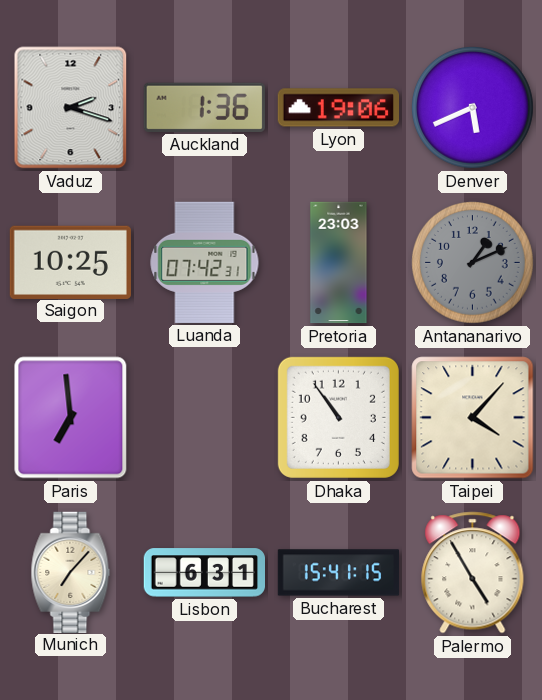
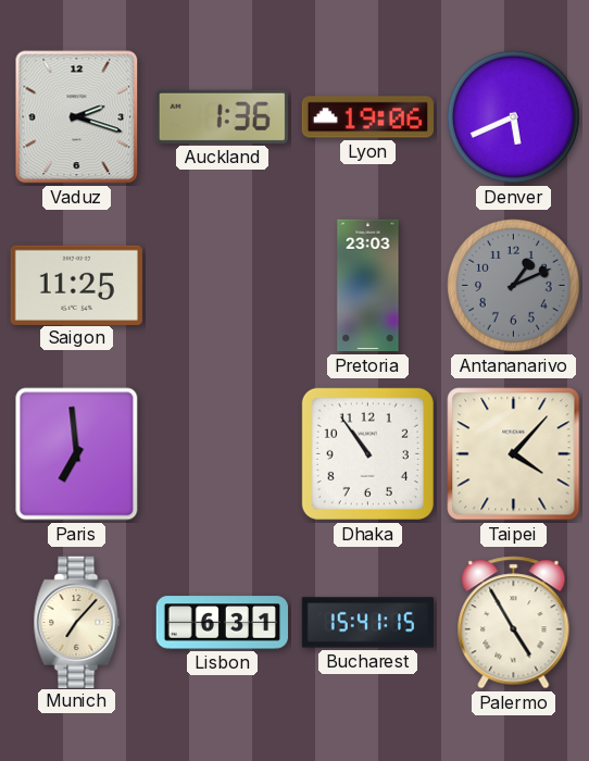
Saigon: 10:25 -> 11:25
Luanda: 07:42 -> none
